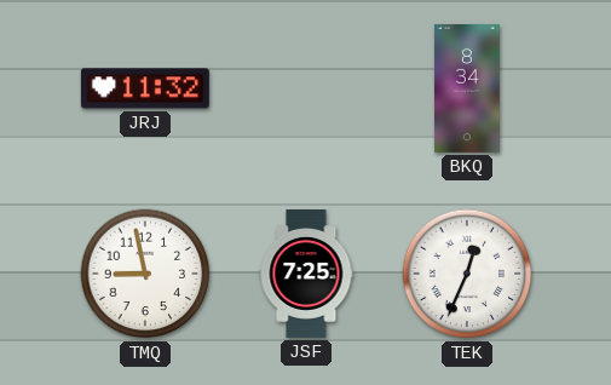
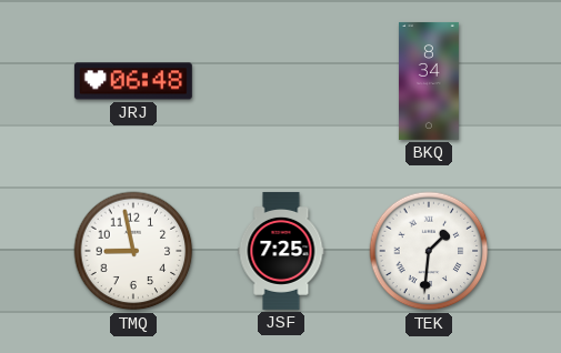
JRJ: 11:32 -> 06:48
TEK: 12:34 -> 1:31
